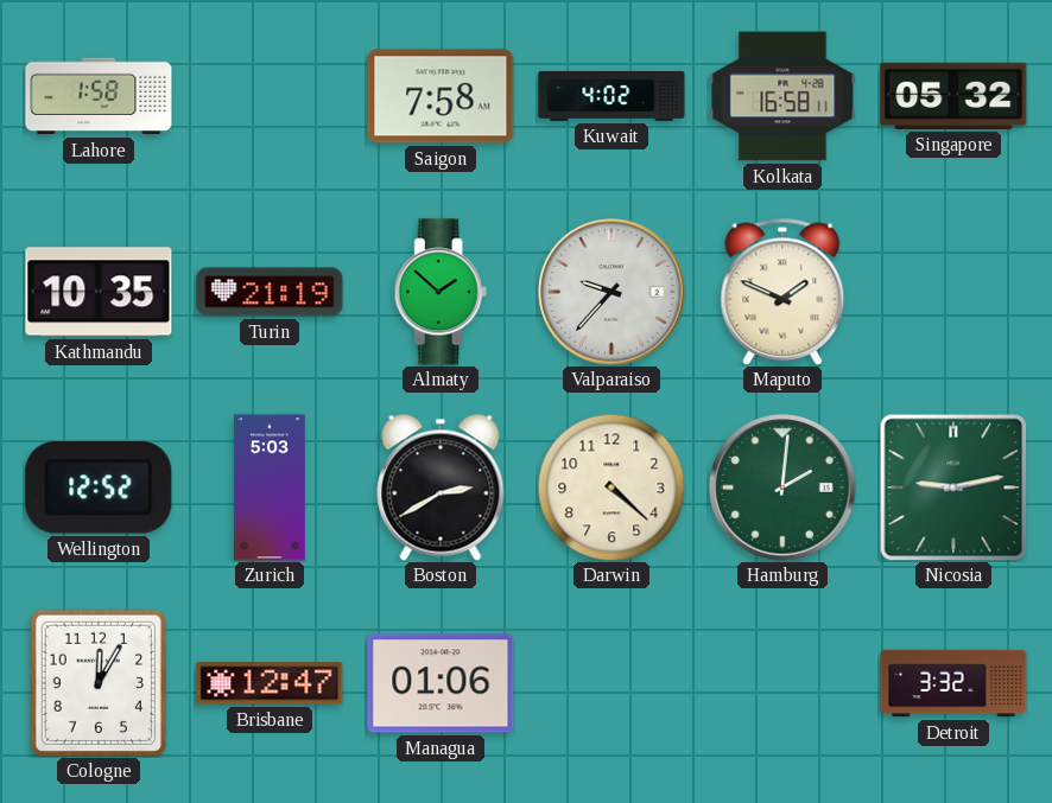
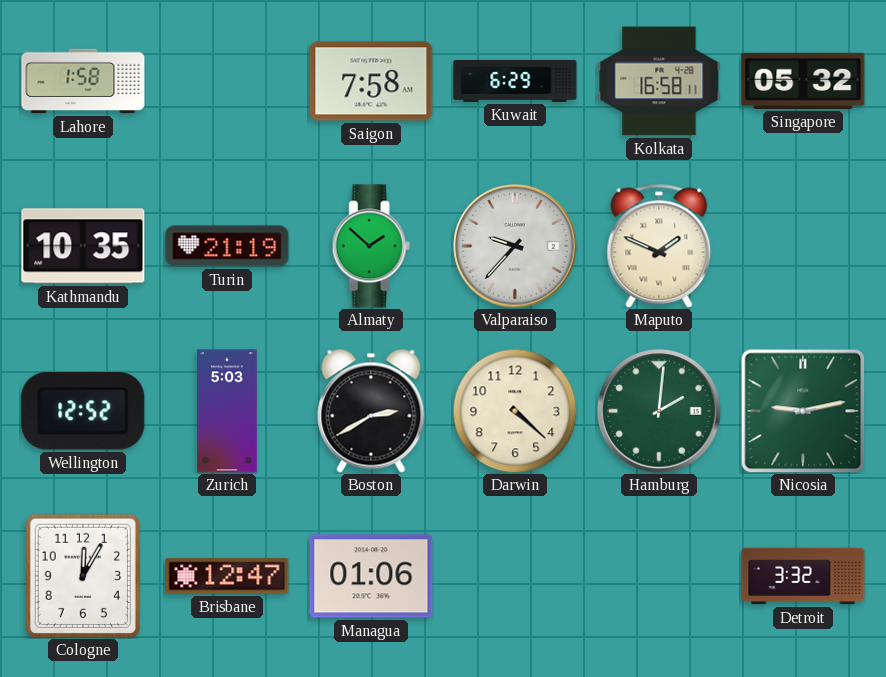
Kuwait: 4:02 -> 6:29
